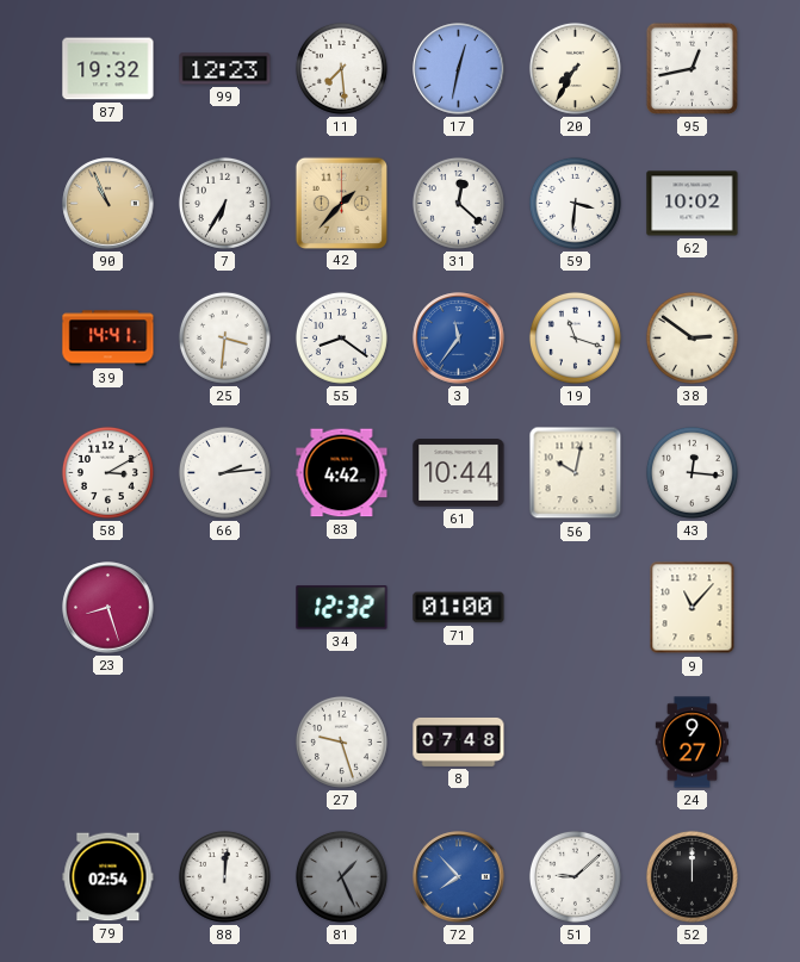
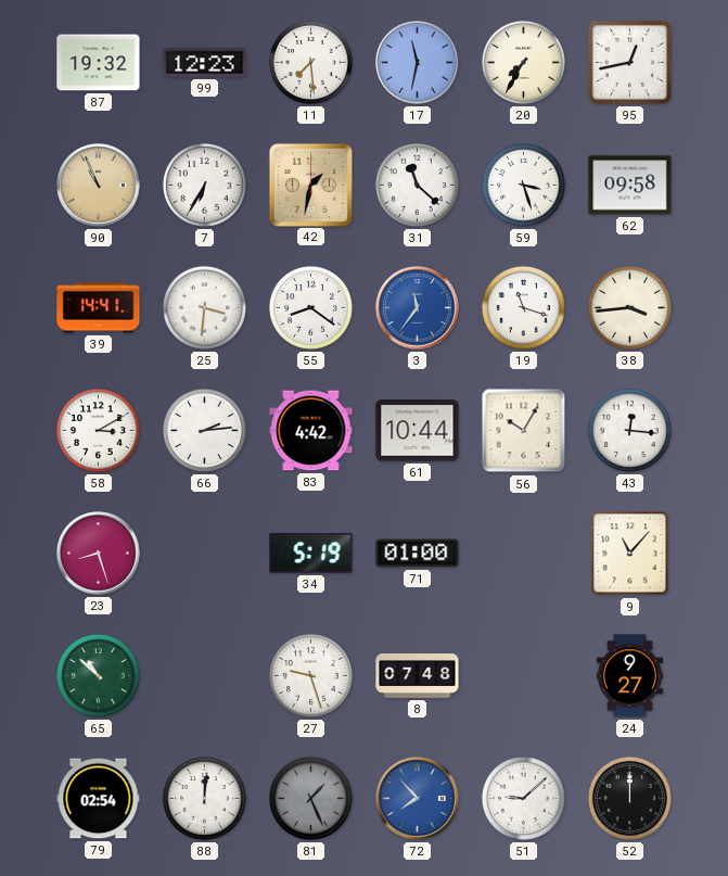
17: 12:32 -> 11:32
42: 1:37 -> 1:32
31: 12:22 -> 11:22
59: 3:31 -> 3:27
62: 10:02 -> 09:58
38: 2:51 -> 3:44
56: 10:02 -> 10:05
34: 12:32 -> 5:19
65: none -> 10:52
